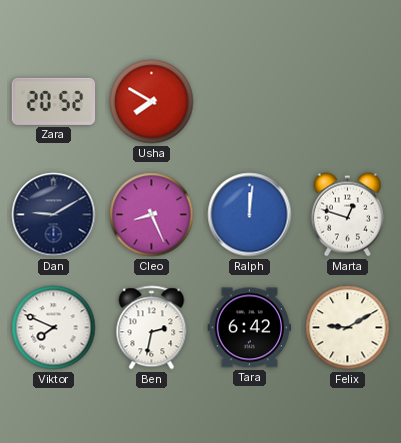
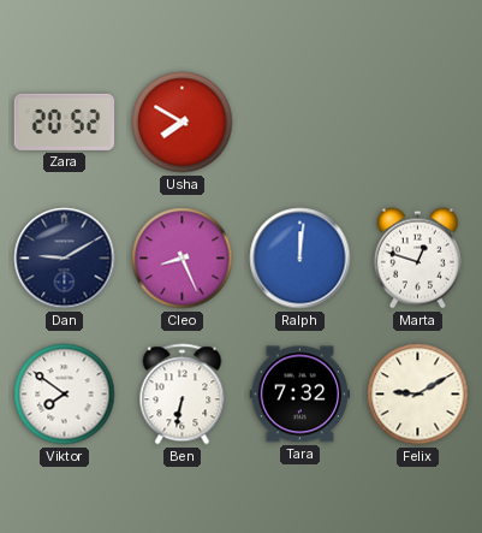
Viktor: 7:49 -> 7:51
Ben: 2:32 -> 6:32
Tara: 6:42 -> 7:32
